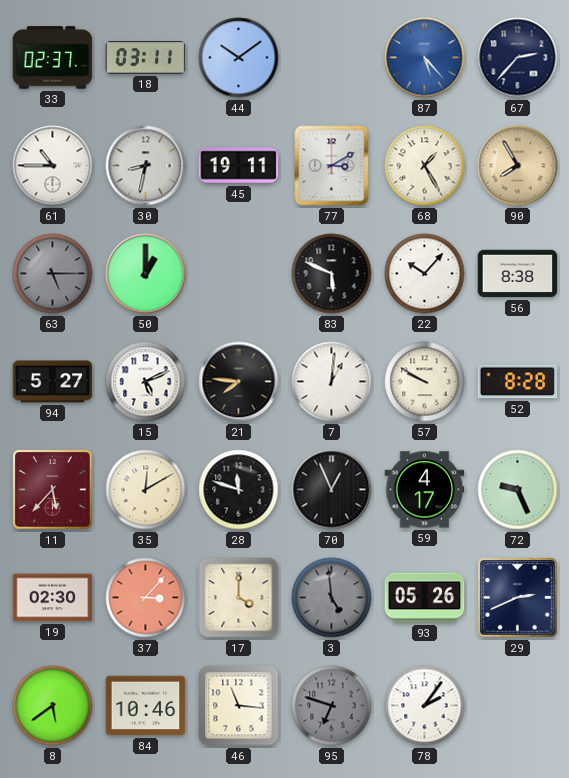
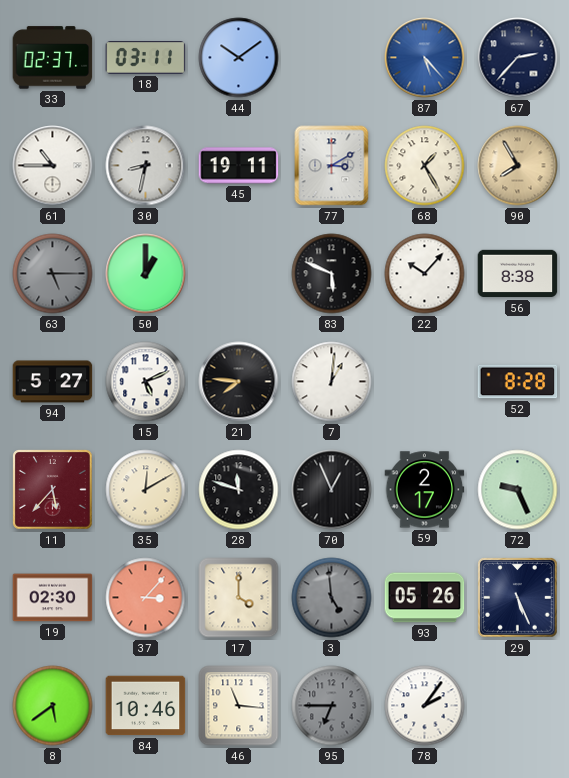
57: 9:50 -> none
59: 4:17 -> 2:17
29: 2:41 -> 5:26
95: 6:48 -> 6:45
